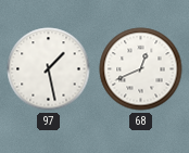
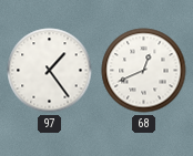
97: 1:28 -> 1:24
